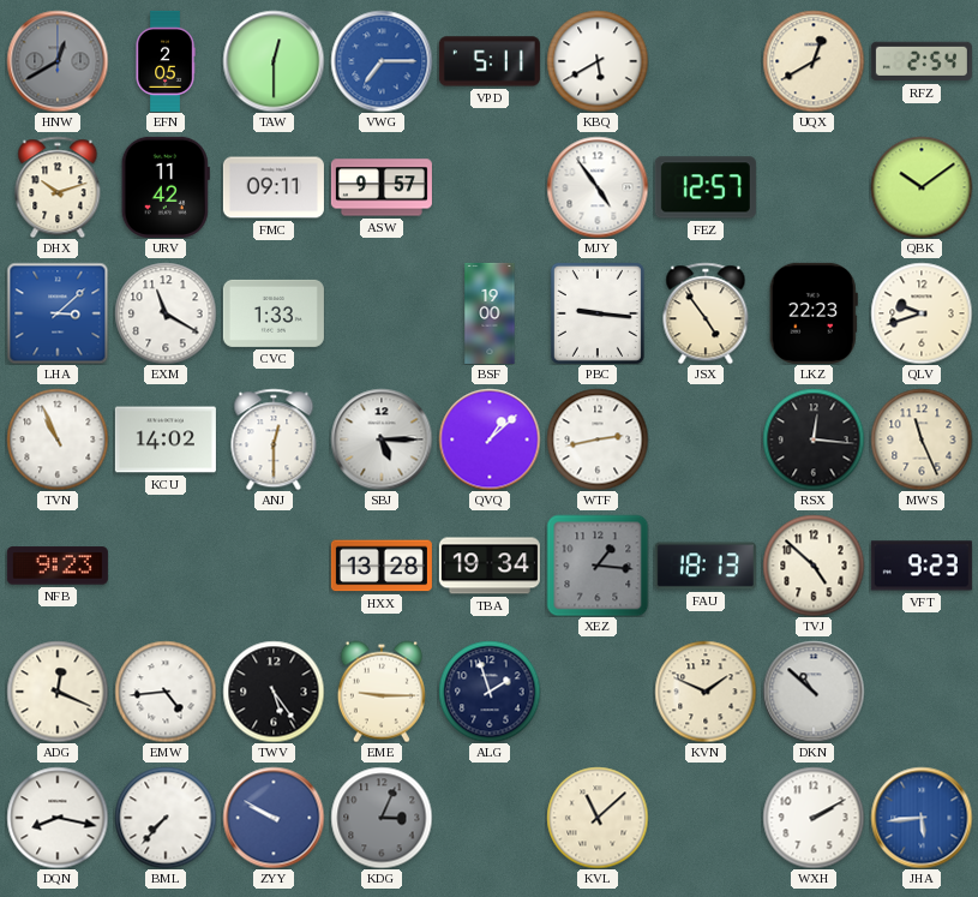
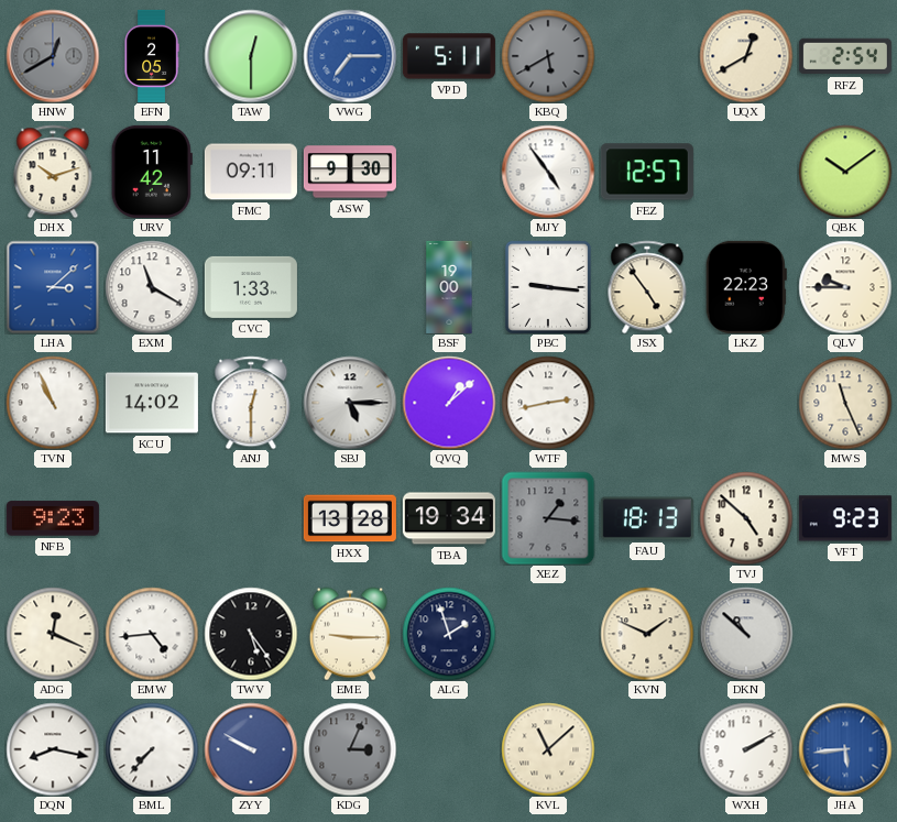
KBQ dial: white -> grey
ASW: 9:57 -> 9:30
QLV: 9:42 -> 9:45
RSX: 12:16 -> none
